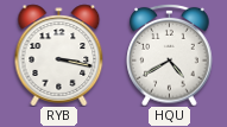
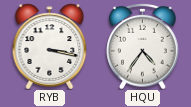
HQU: 4:40 -> 4:36
